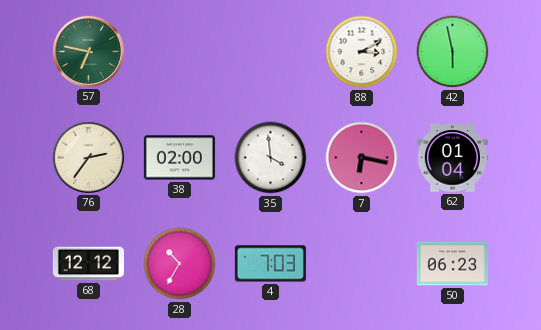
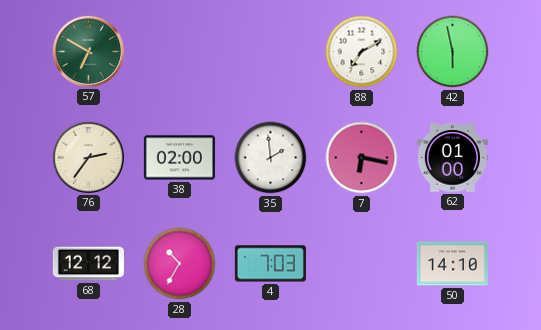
57: 6:47 -> 6:50
88: 3:10 -> 7:10
35: 3:59 -> 1:59
62: 01:04 -> 01:00
50: 06:23 -> 14:10
